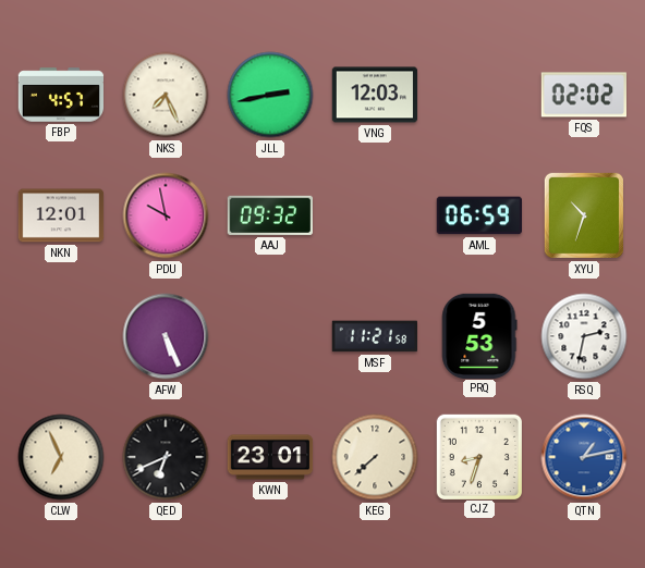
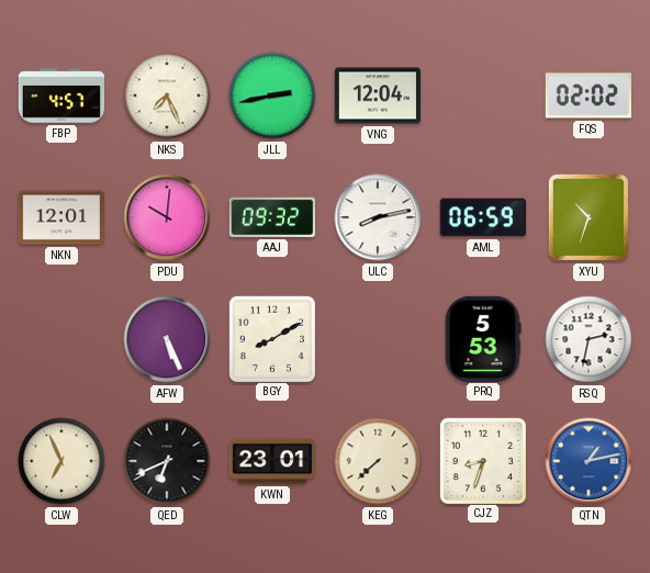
VNG: 12:03 -> 12:04
PDU: 9:58 -> 10:01
ULC: none -> 8:13
BGY: none -> 8:10
MSF: 11:21 -> none
